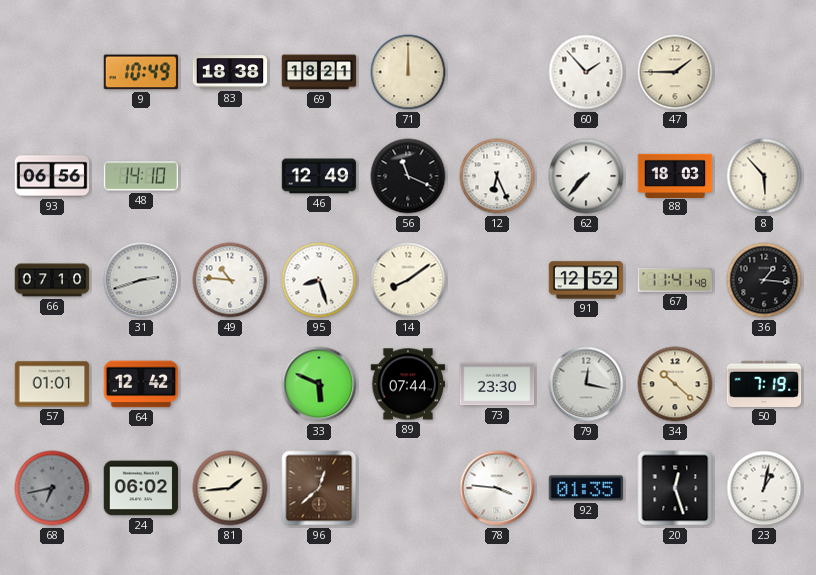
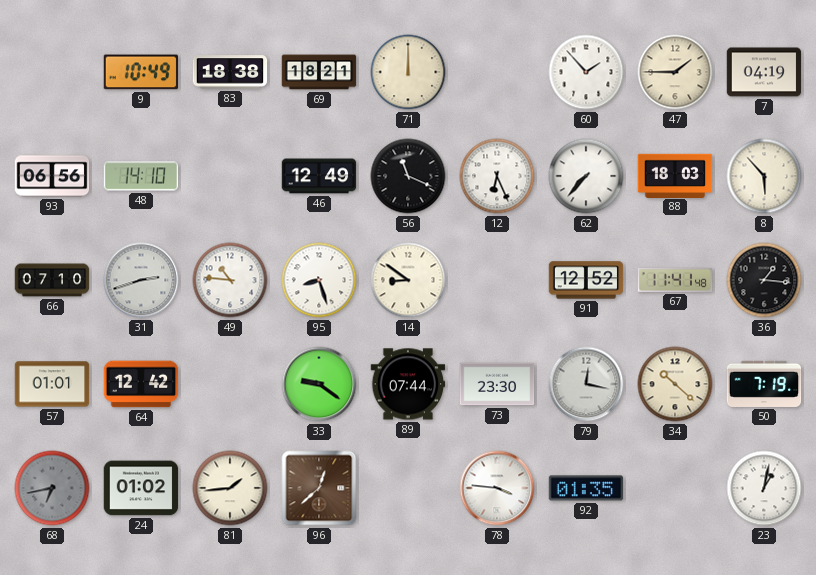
7: none -> 04:19
14: 8:09 -> 8:51
33: 5:49 -> 9:21
24: 06:02 -> 01:02
20: 12:27 -> none
